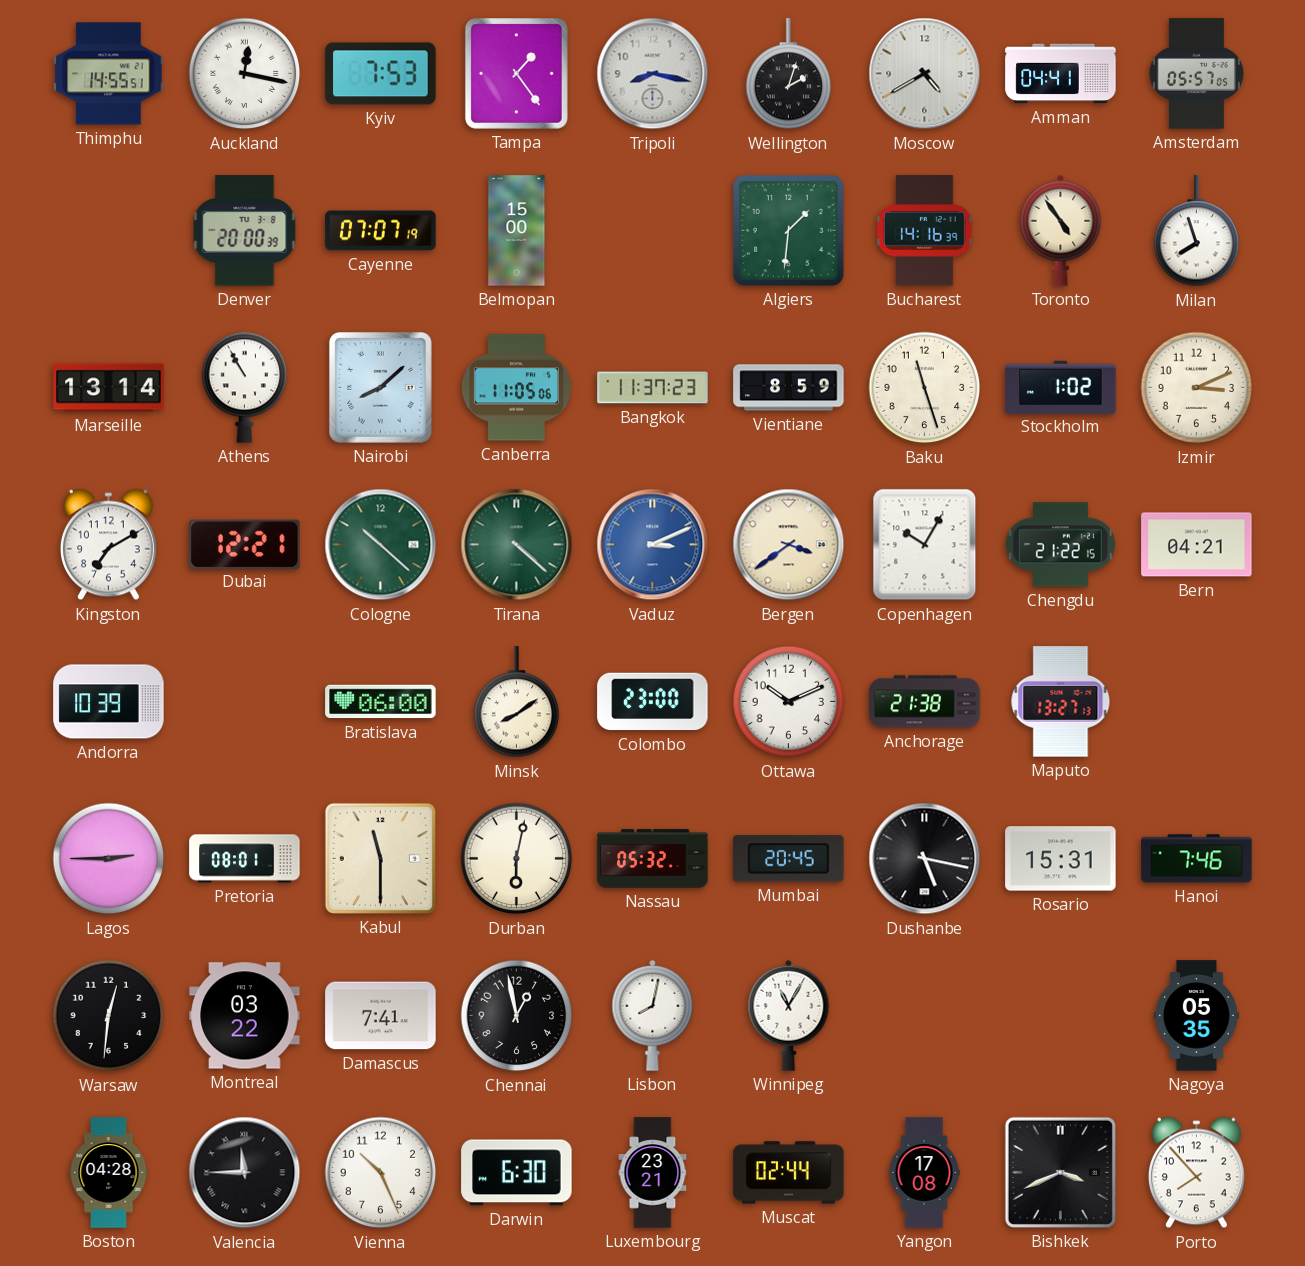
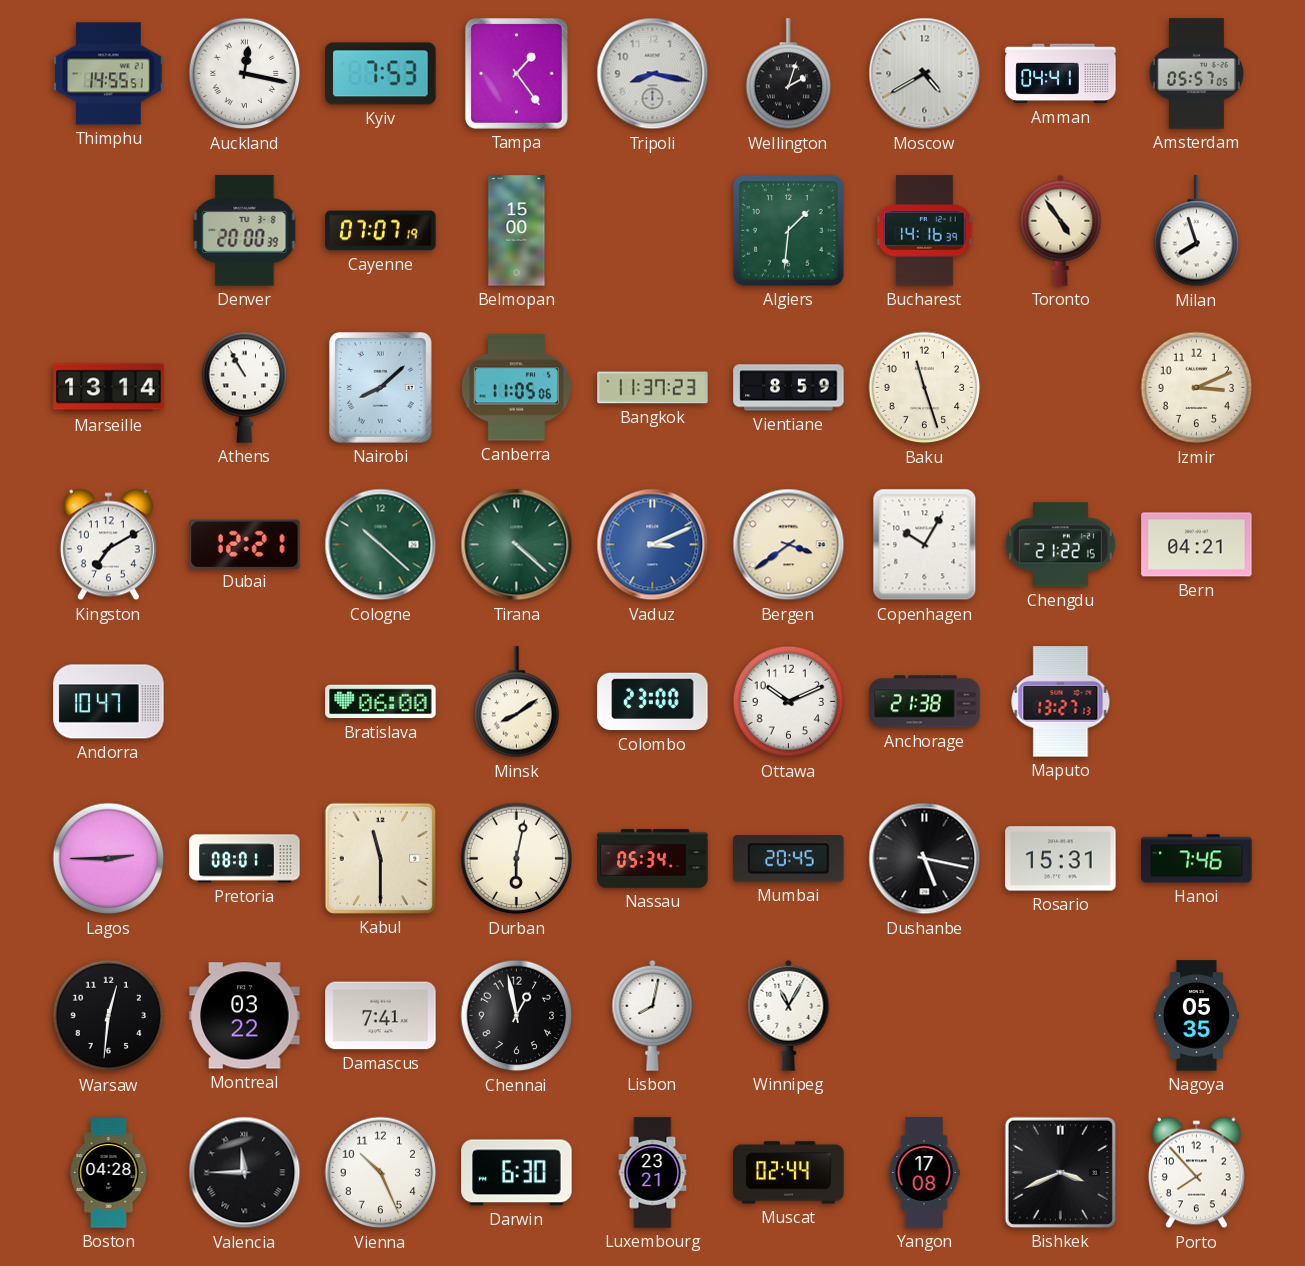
Stockholm: 1:02 -> none
Andorra: 10:39 -> 10:47
Nassau: 05:32 -> 05:34
